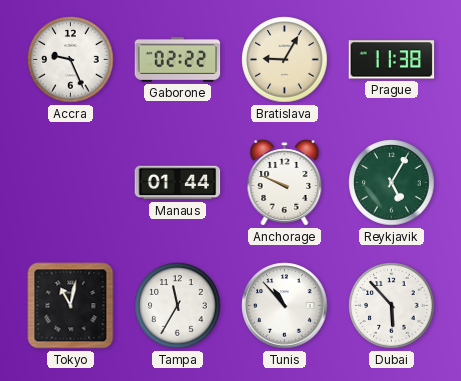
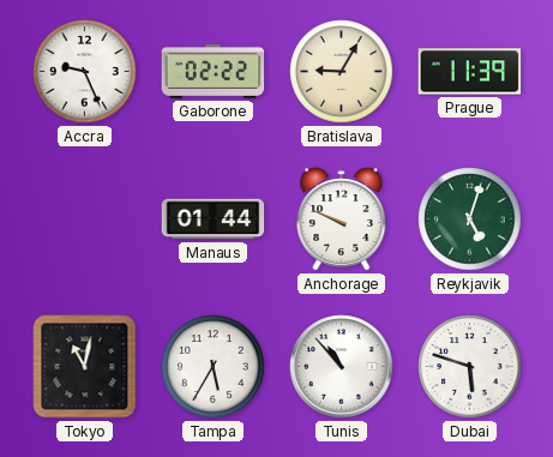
Prague: 11:38 -> 11:39
Reykjavik: 5:05 -> 5:03
Tampa: 11:35 -> 5:35
Dubai: 5:53 -> 5:48
